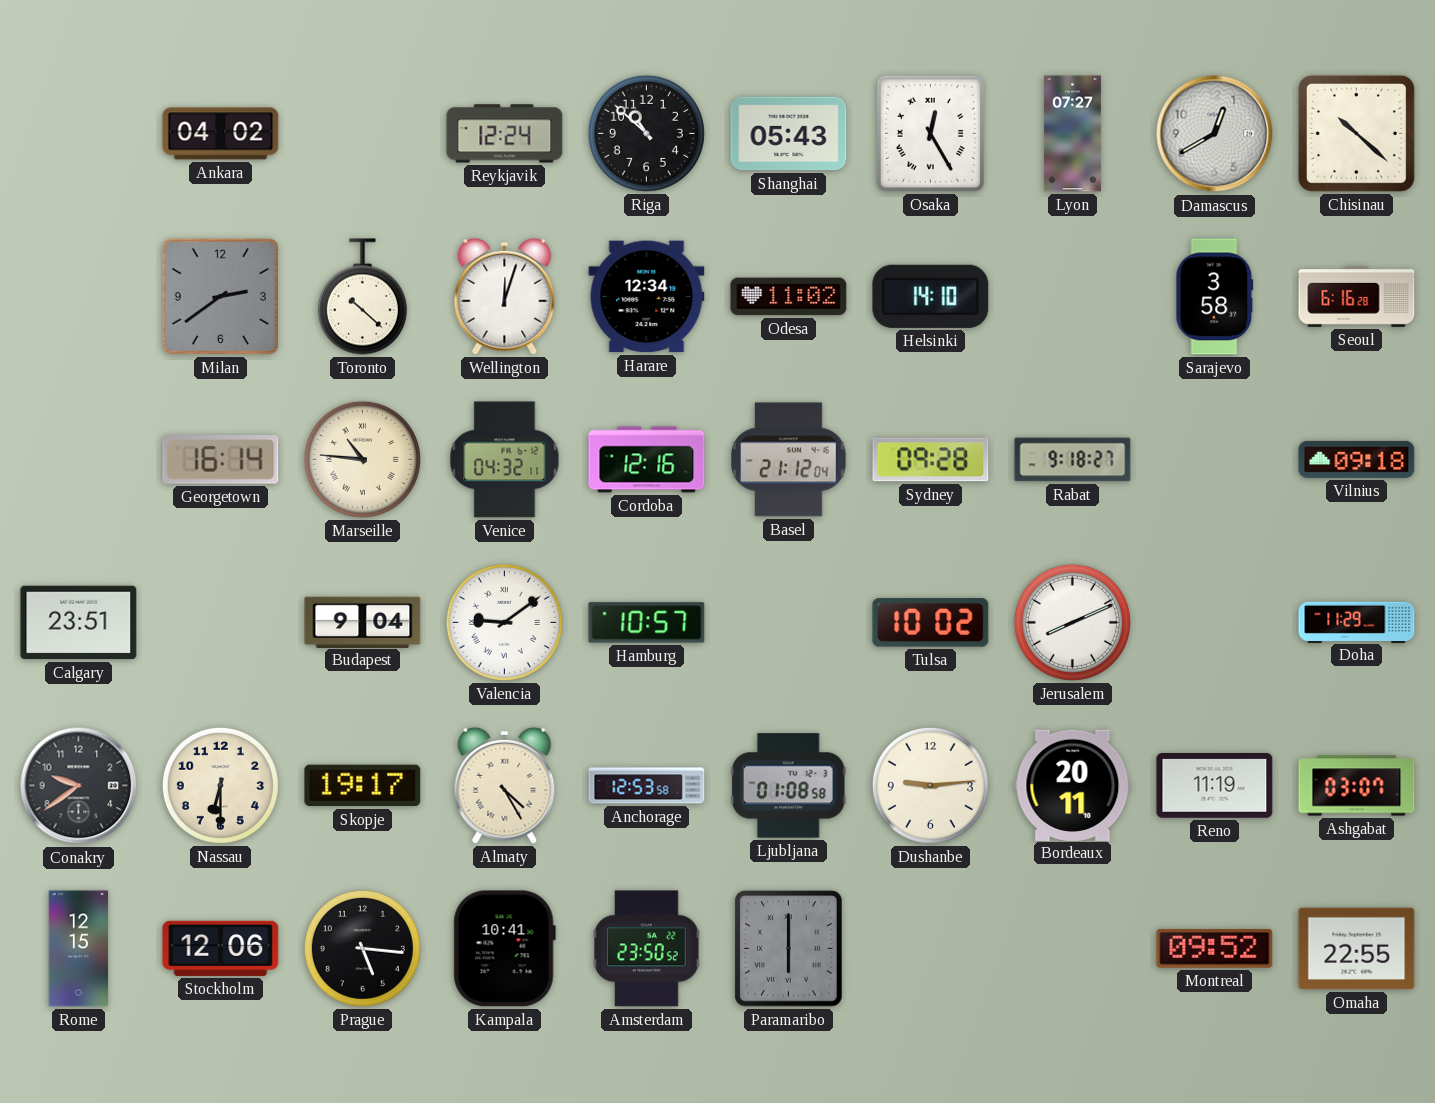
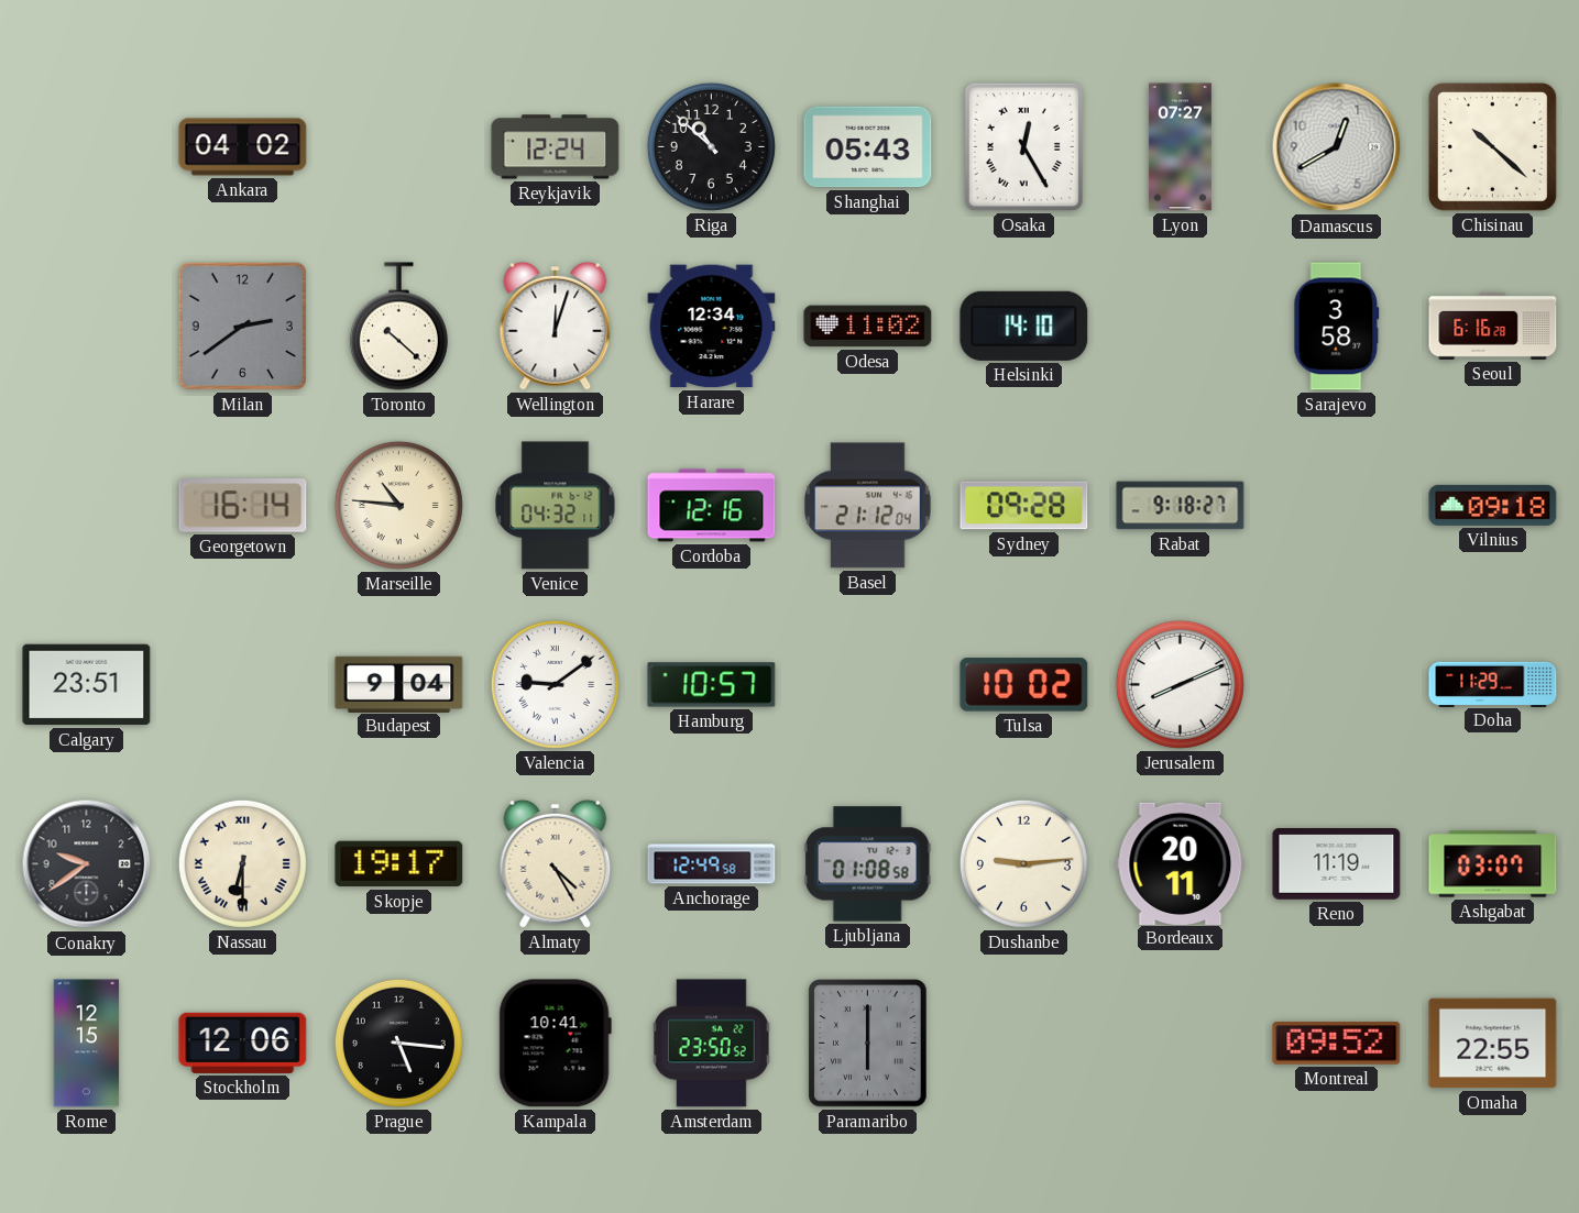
Nassau numerals: Arabic -> Roman
Anchorage: 12:53 -> 12:49
